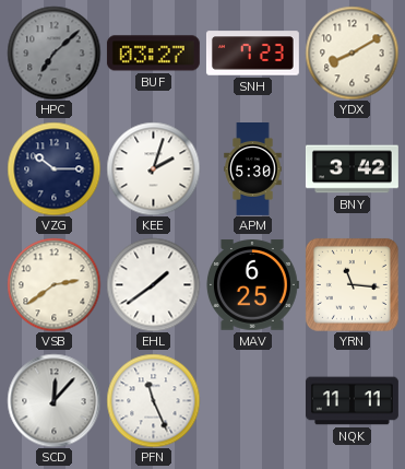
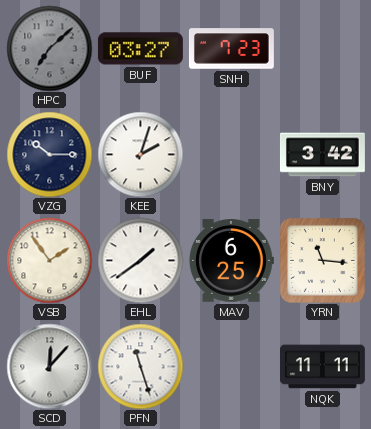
YDX: 8:10 -> none
APM: 5:30 -> none
VSB: 2:39 -> 1:54
PFN: 11:26 -> 11:27
